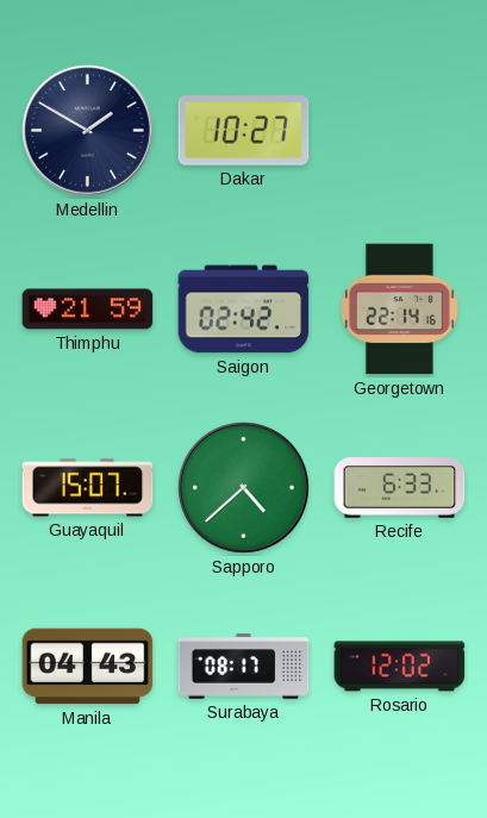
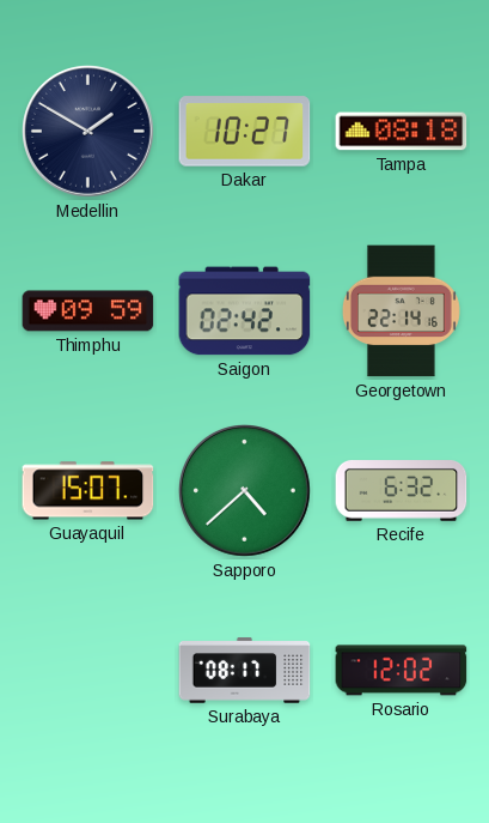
Tampa: none -> 08:18
Thimphu: 21:59 -> 09:59
Recife: 6:33 -> 6:32
Manila: 04:43 -> none
